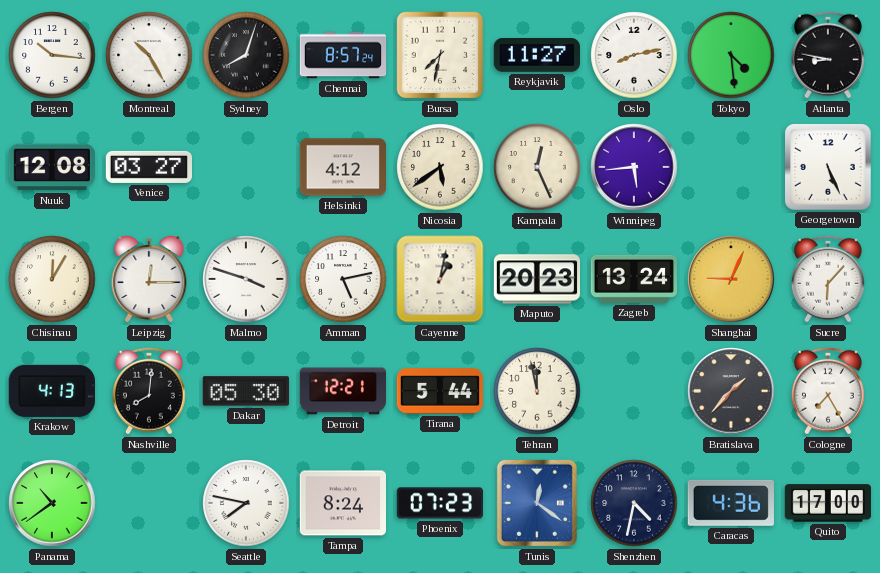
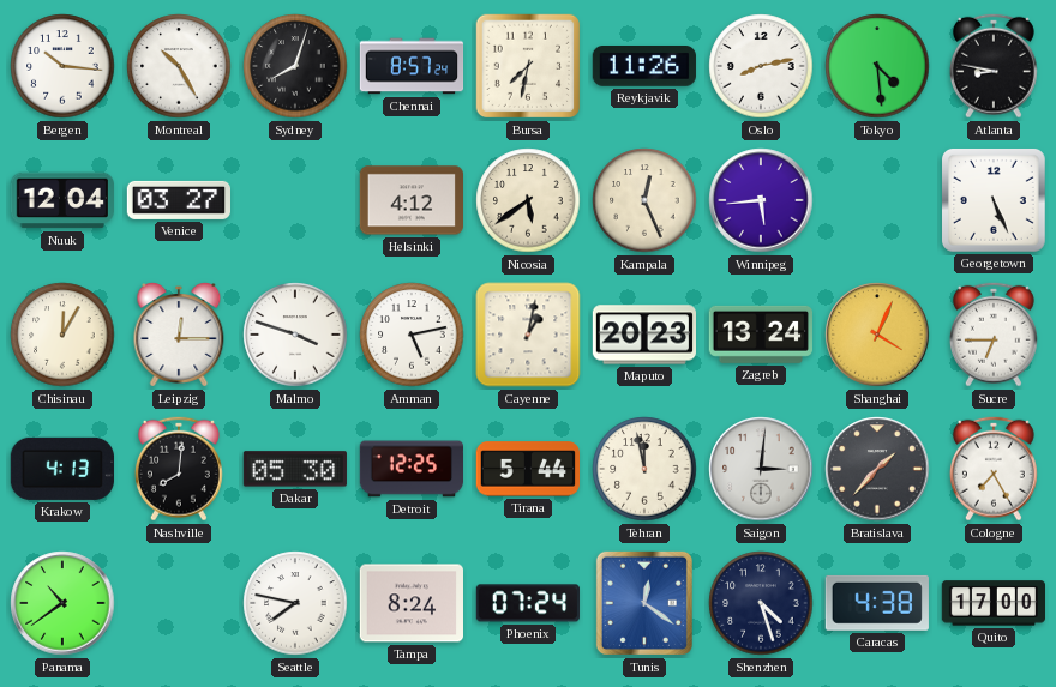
Reykjavik: 11:27 -> 11:26
Nuuk: 12:08 -> 12:04
Shanghai: 9:04 -> 4:04
Sucre: 6:07 -> 6:45
Detroit: 12:21 -> 12:25
Saigon: none -> 3:01
Phoenix: 07:23 -> 07:24
Shenzhen: 4:32 -> 4:27
Caracas: 4:36 -> 4:38
